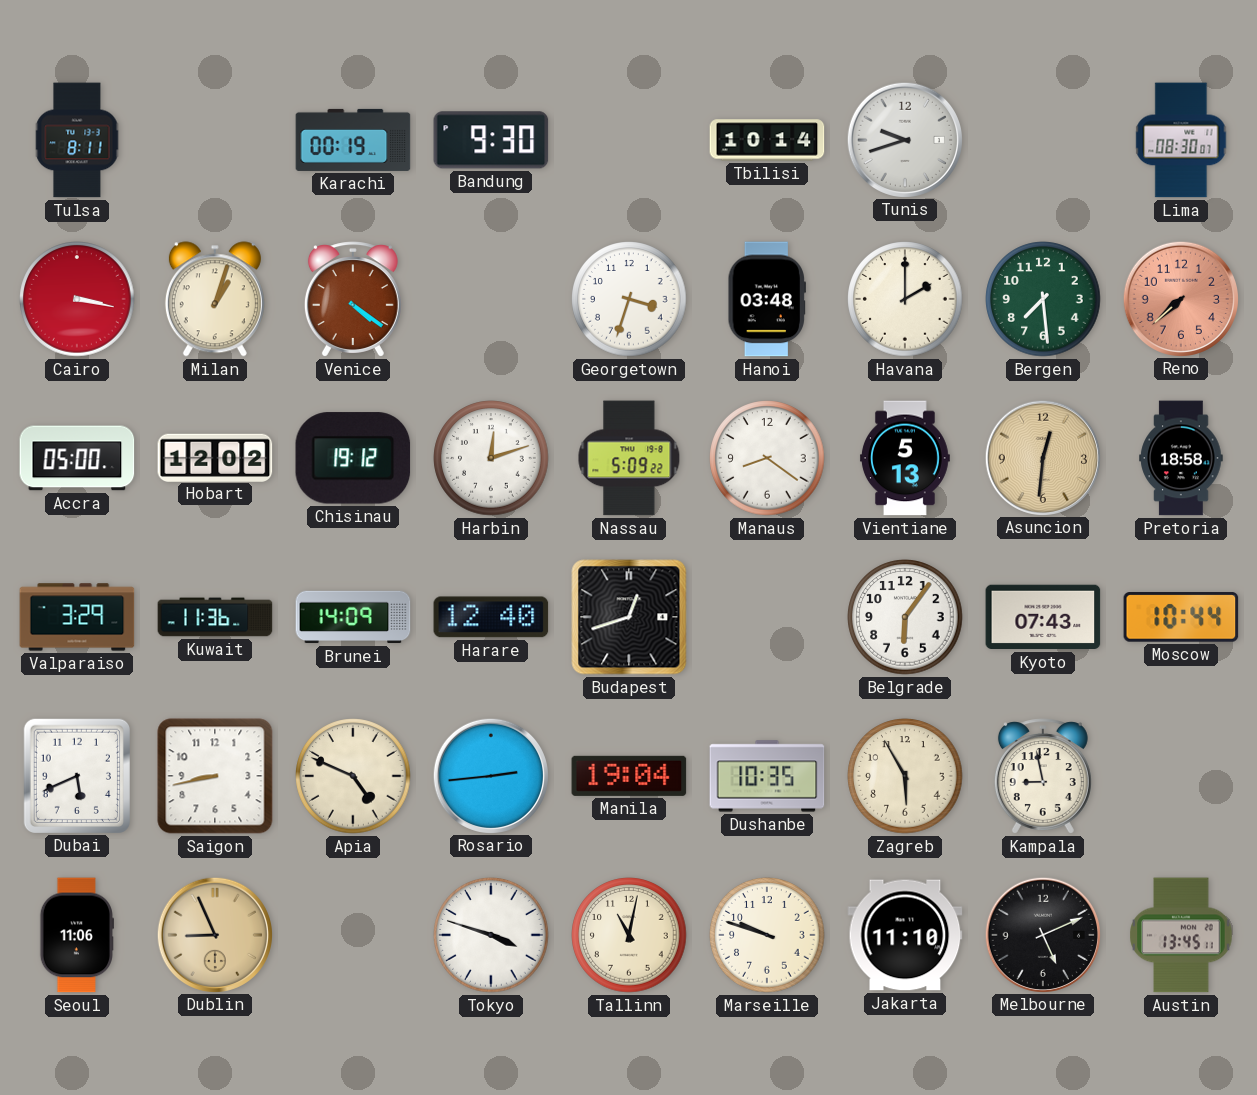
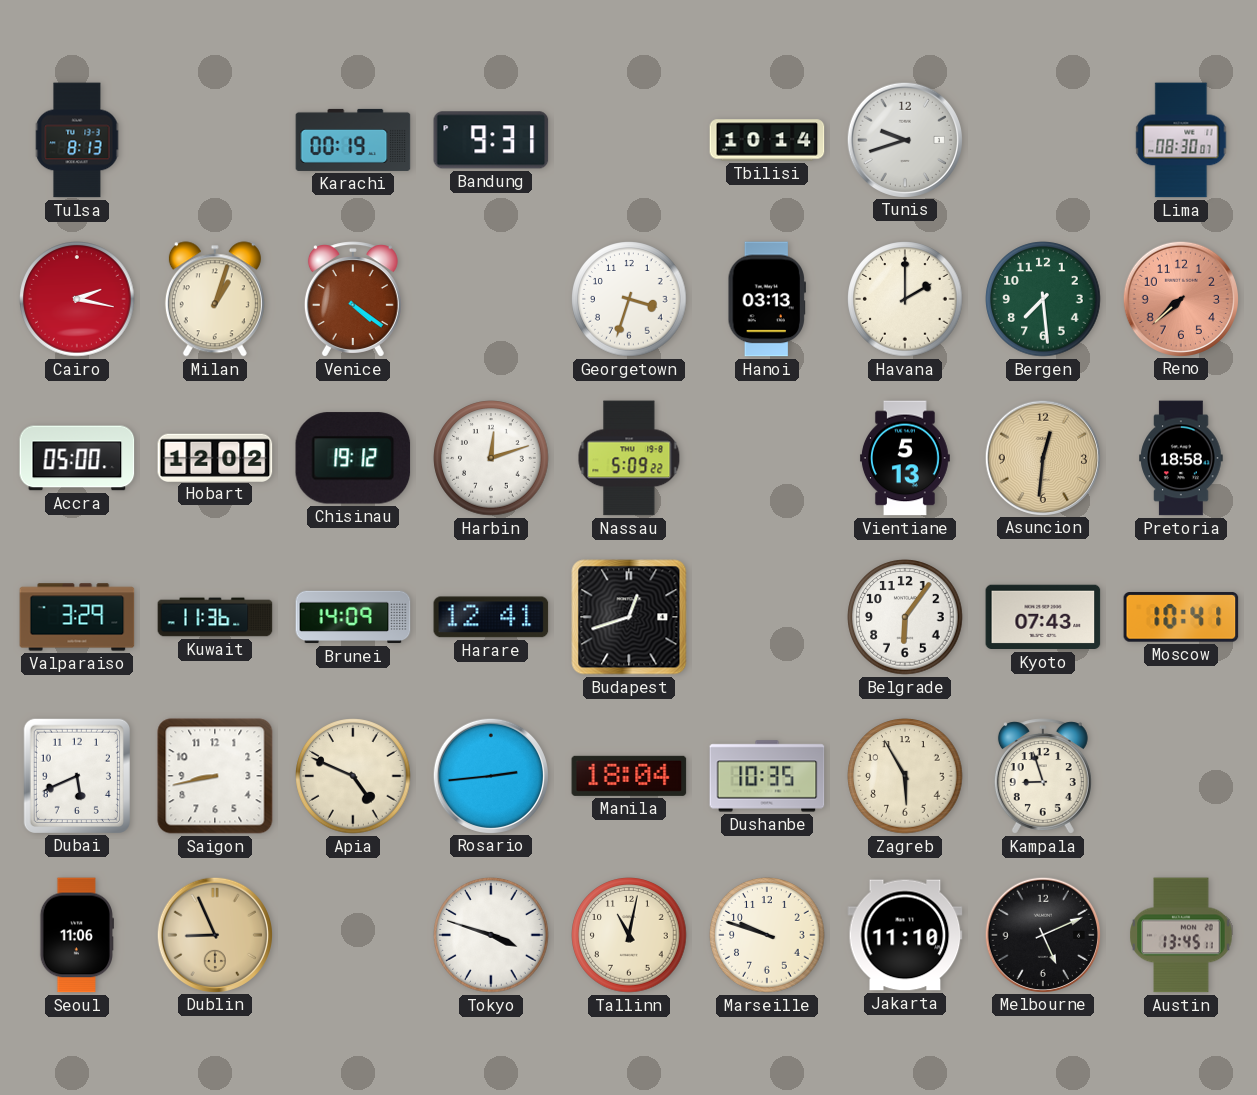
Tulsa: 8:11 -> 8:13
Bandung: 9:30 -> 9:31
Cairo: 3:17 -> 2:17
Hanoi: 03:48 -> 03:13
Manaus: 8:21 -> none
Harare: 12:40 -> 12:41
Moscow: 10:44 -> 10:41
Manila: 19:04 -> 18:04
Kampala: 8:58 -> 8:57
